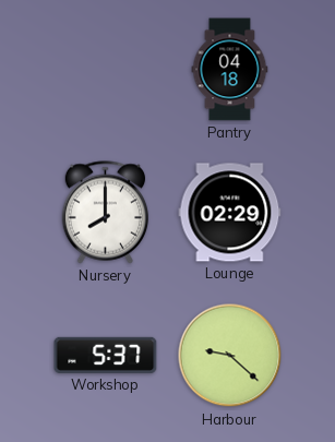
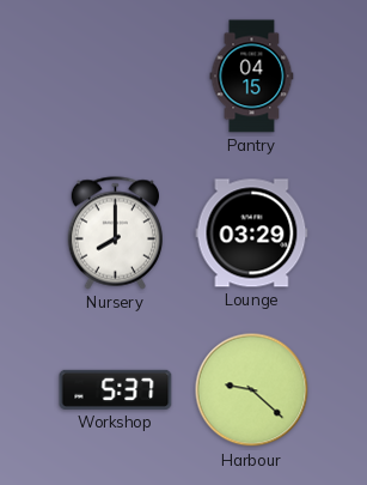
Pantry: 04:18 -> 04:15
Lounge: 02:29 -> 03:29
